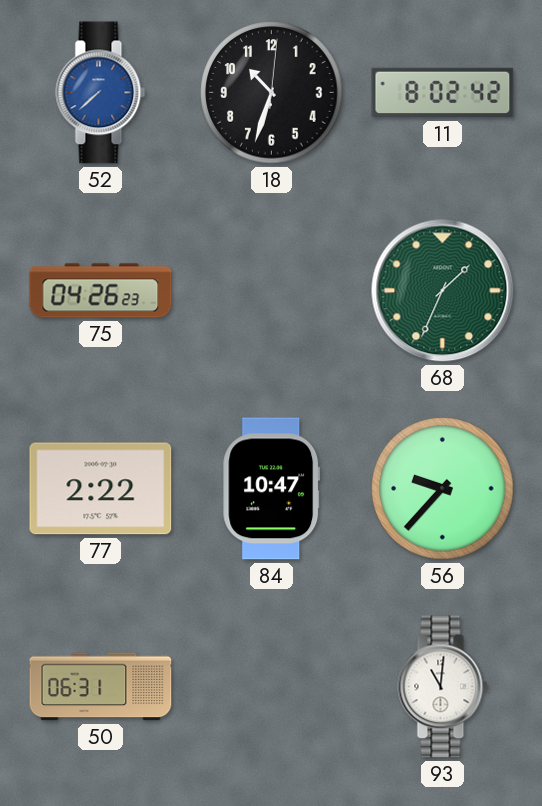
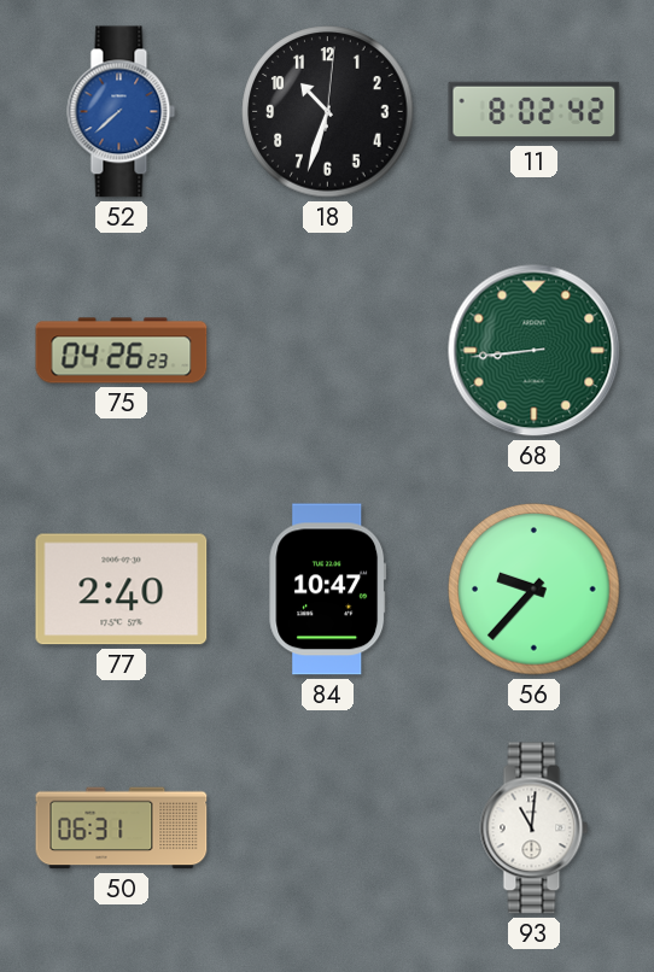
68: 1:34 -> 8:44
77: 2:22 -> 2:40
